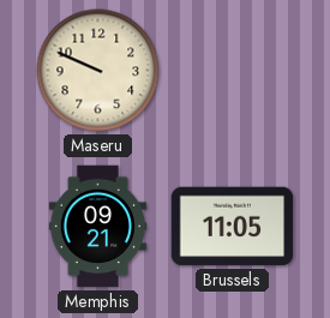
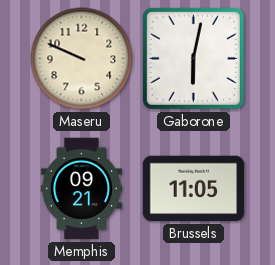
Gaborone: none -> 6:02
